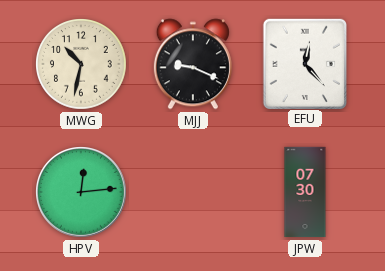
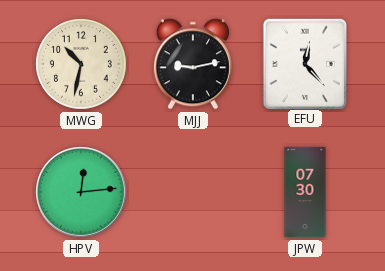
MJJ: 9:19 -> 9:13
